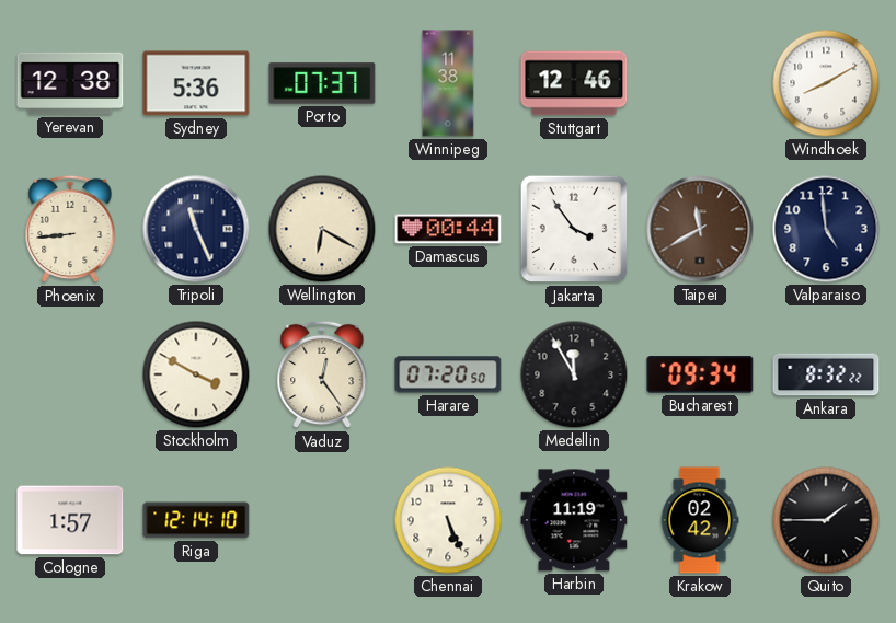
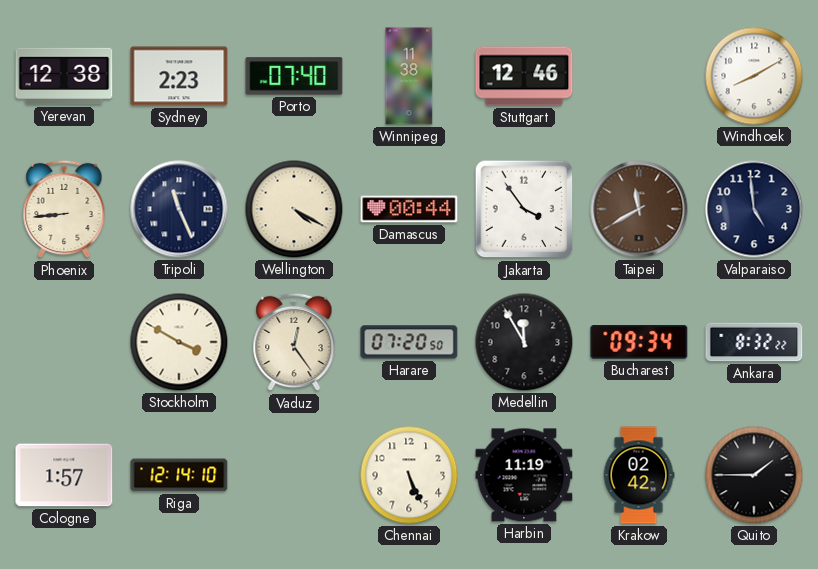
Sydney: 5:36 -> 2:23
Porto: 07:37 -> 07:40
Wellington: 6:20 -> 4:20
